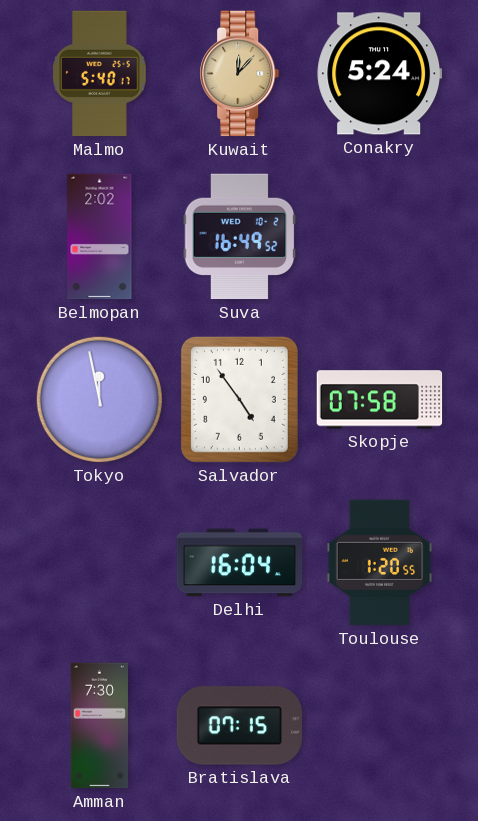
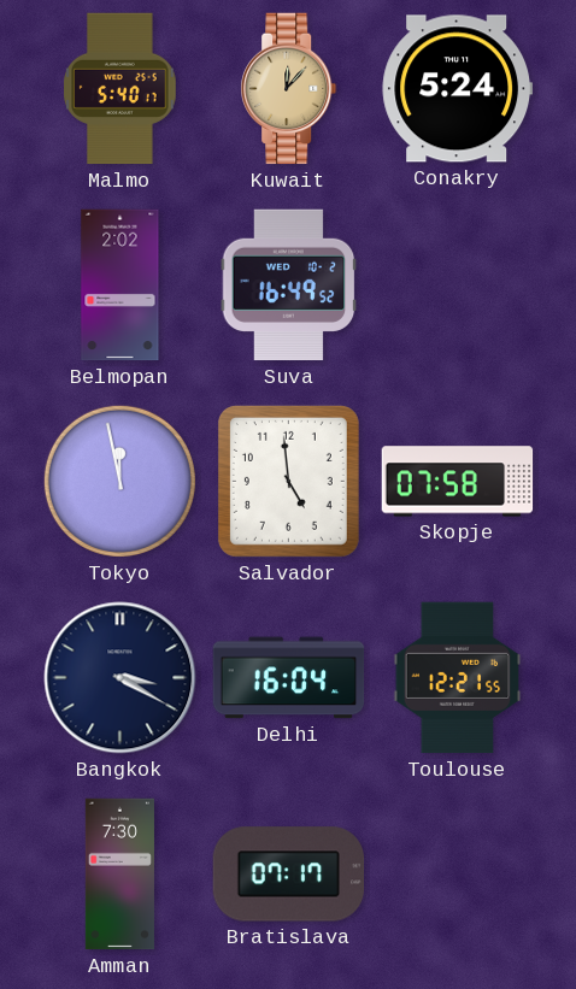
Salvador: 4:54 -> 4:59
Bangkok: none -> 3:20
Toulouse: 1:20 -> 12:21
Bratislava: 07:15 -> 07:17
